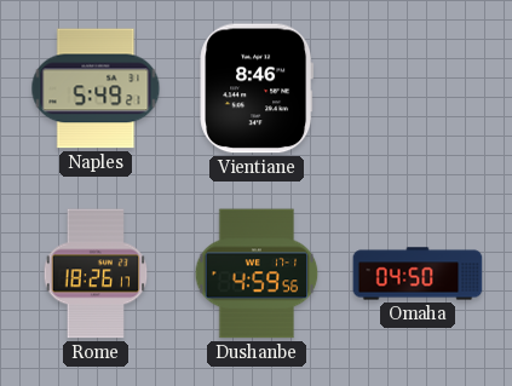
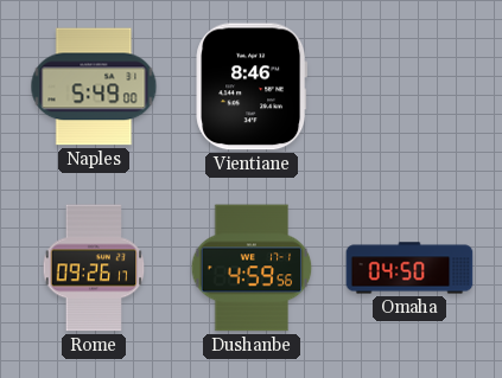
Naples: 5:49:21 -> 5:49:00
Rome: 18:26 -> 09:26
